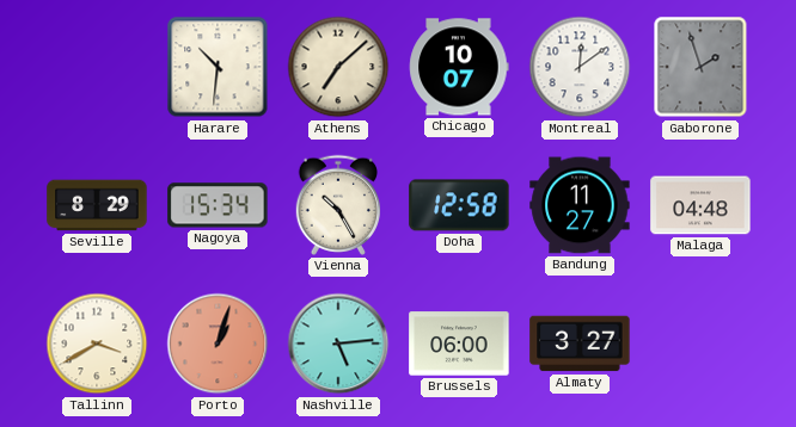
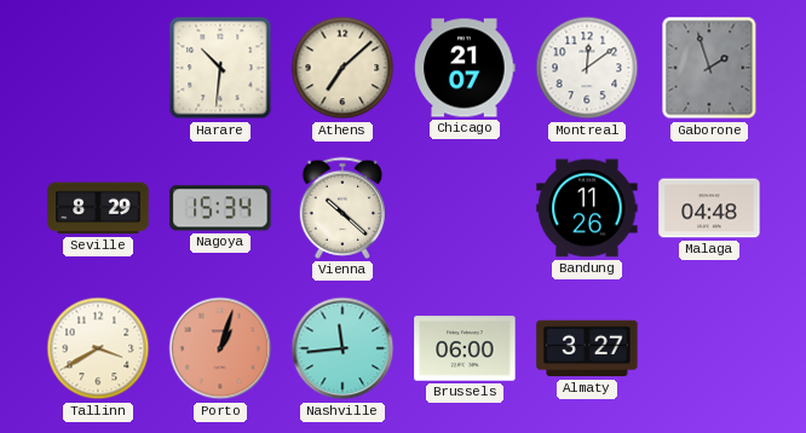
Chicago: 10:07 -> 21:07
Vienna: 10:25 -> 10:22
Doha: 12:58 -> none
Bandung: 11:27 -> 11:26
Nashville: 5:14 -> 11:44
